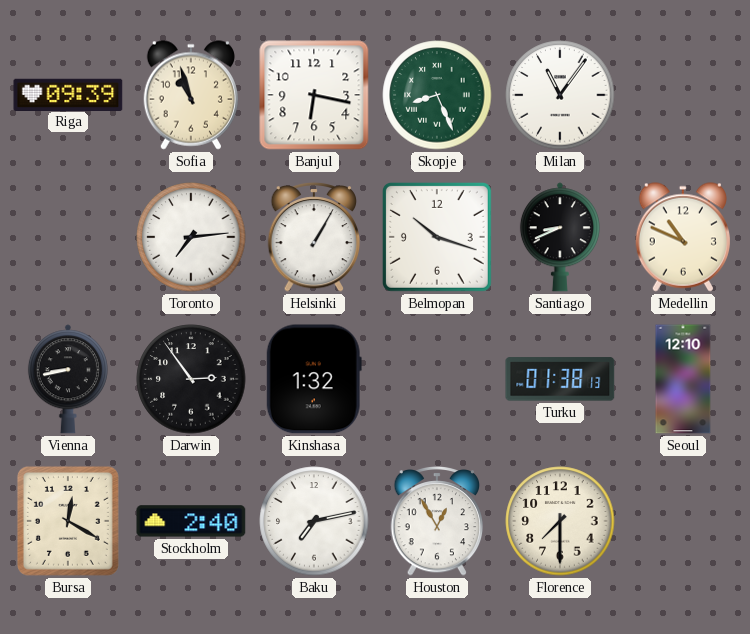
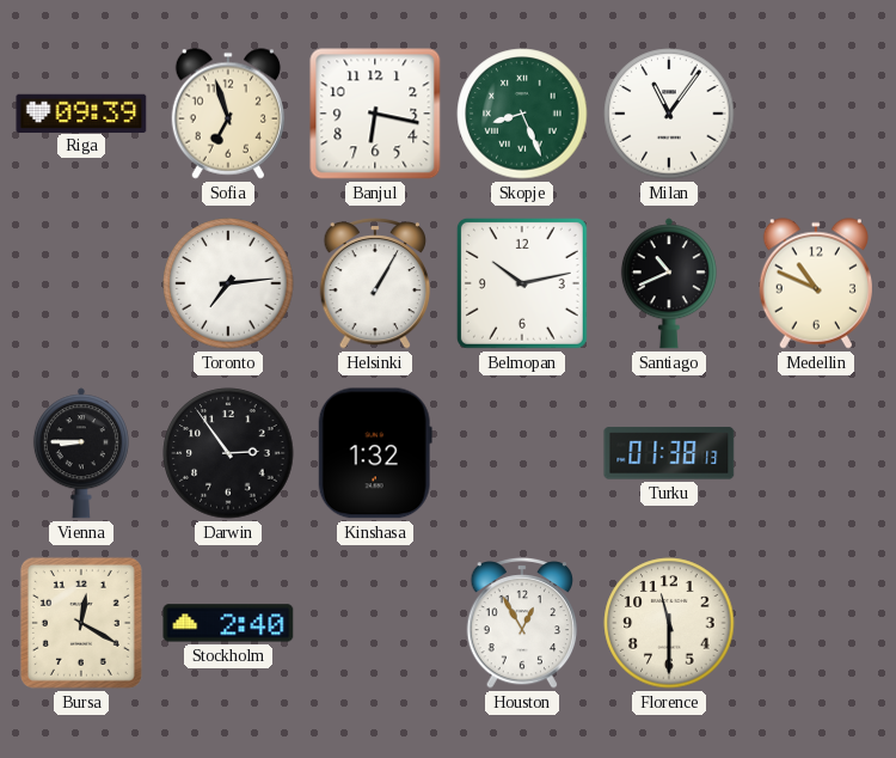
Sofia: 10:57 -> 6:57
Belmopan: 10:18 -> 10:13
Santiago: 8:41 -> 10:41
Vienna: 8:43 -> 8:45
Seoul: 12:10 -> none
Baku: 7:13 -> none
Florence: 7:30 -> 11:30
